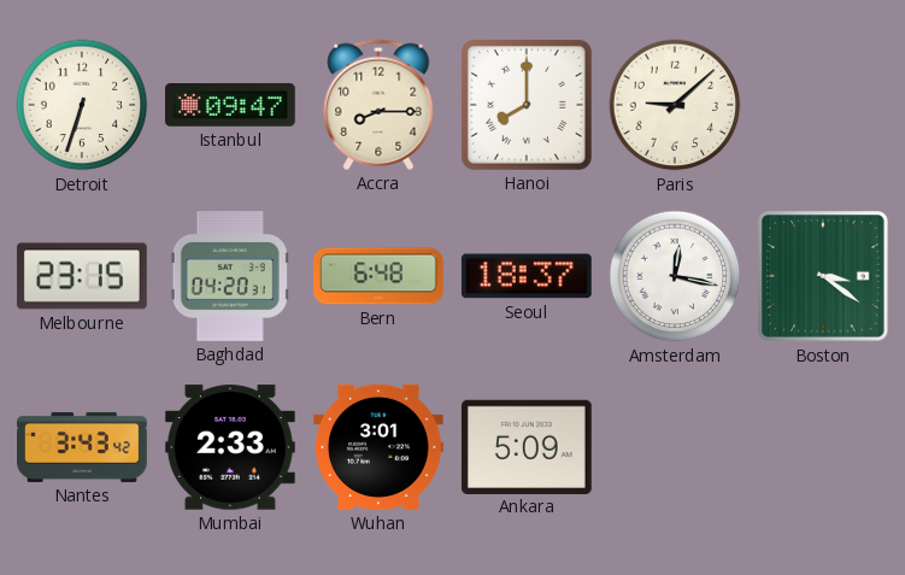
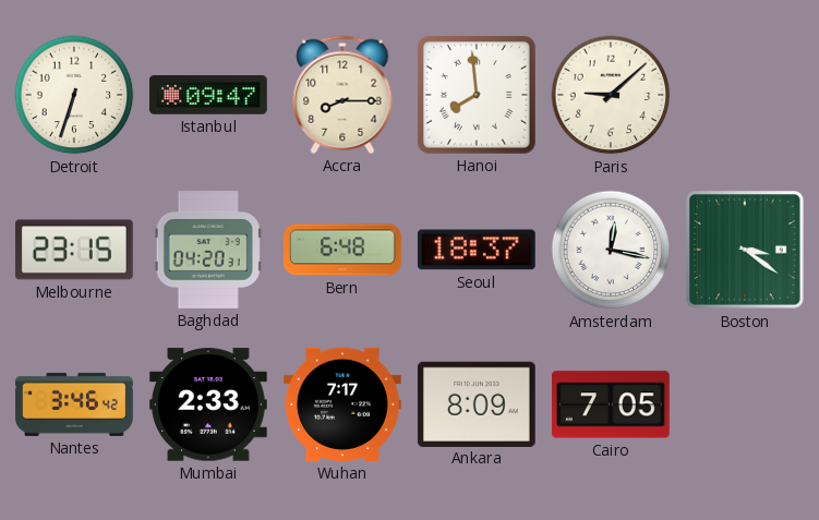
Hanoi: 8:00 -> 7:59
Nantes: 3:43 -> 3:46
Wuhan: 3:01 -> 7:17
Ankara: 5:09 -> 8:09
Cairo: none -> 7:05
